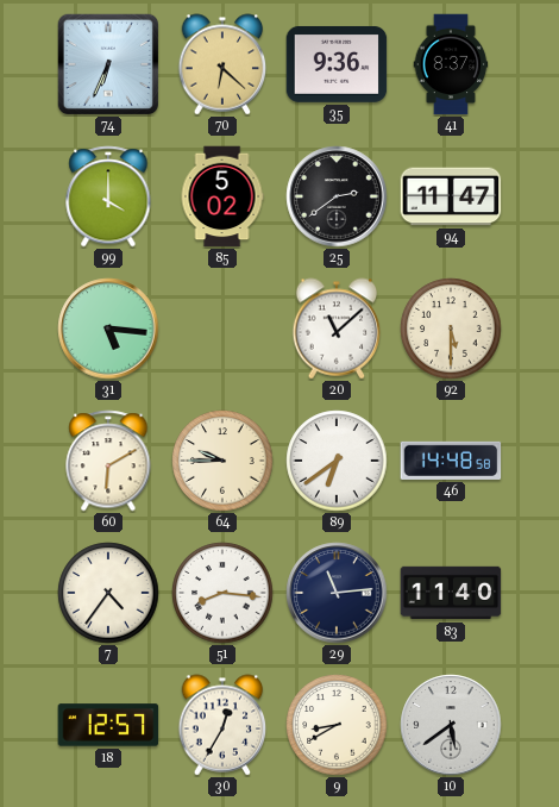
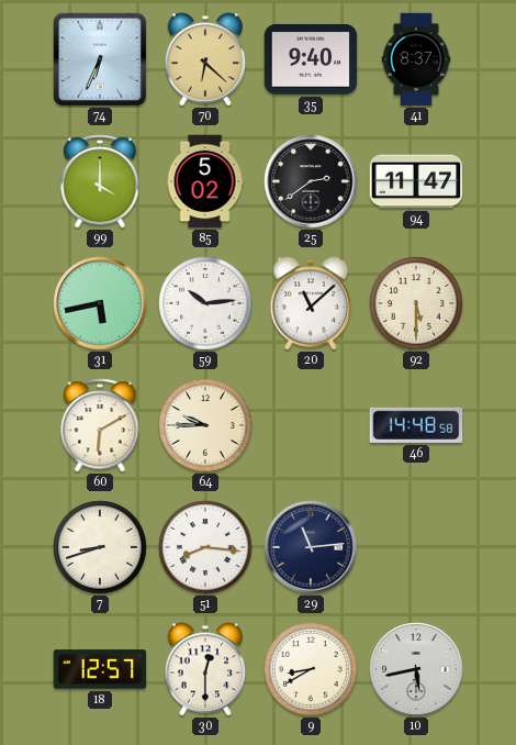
35: 9:36 -> 9:40
31: 5:16 -> 5:43
59: none -> 10:14
89: 6:39 -> none
7: 4:36 -> 8:42
83: 11:40 -> none
30: 12:35 -> 12:30
10: 5:39 -> 5:43
